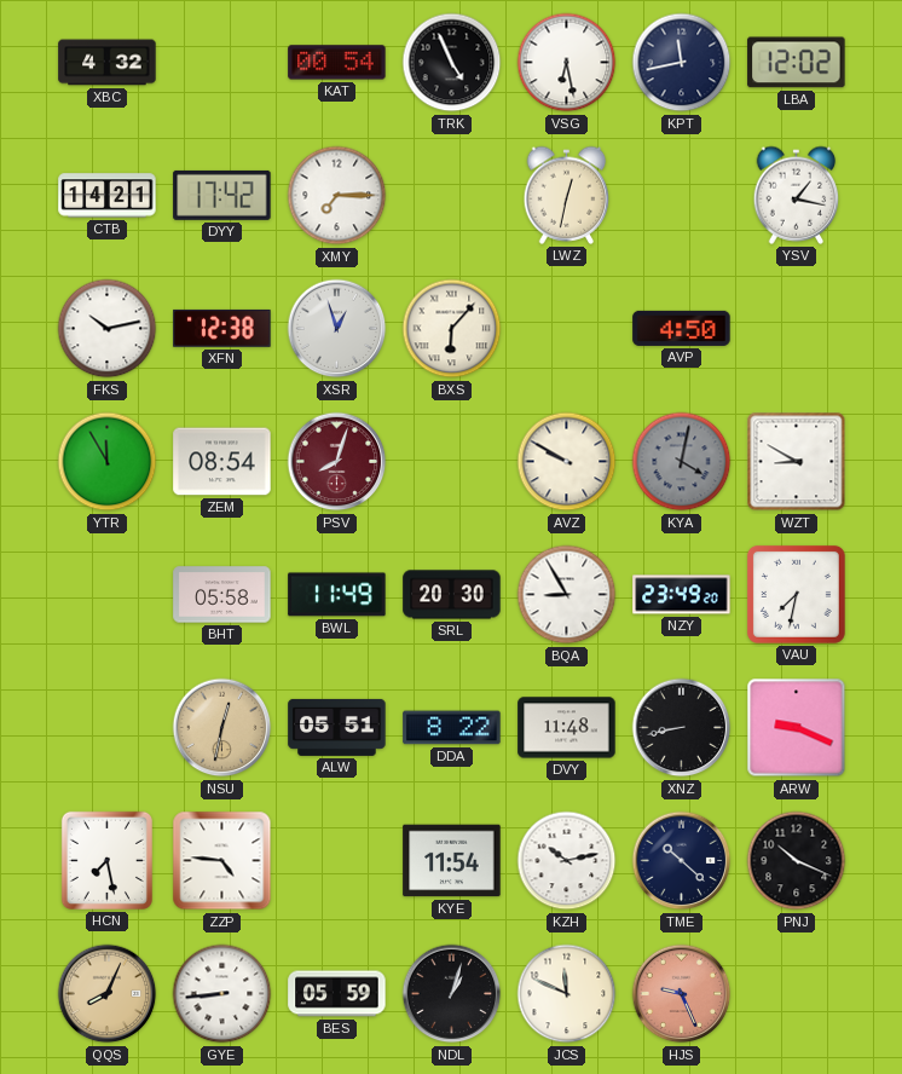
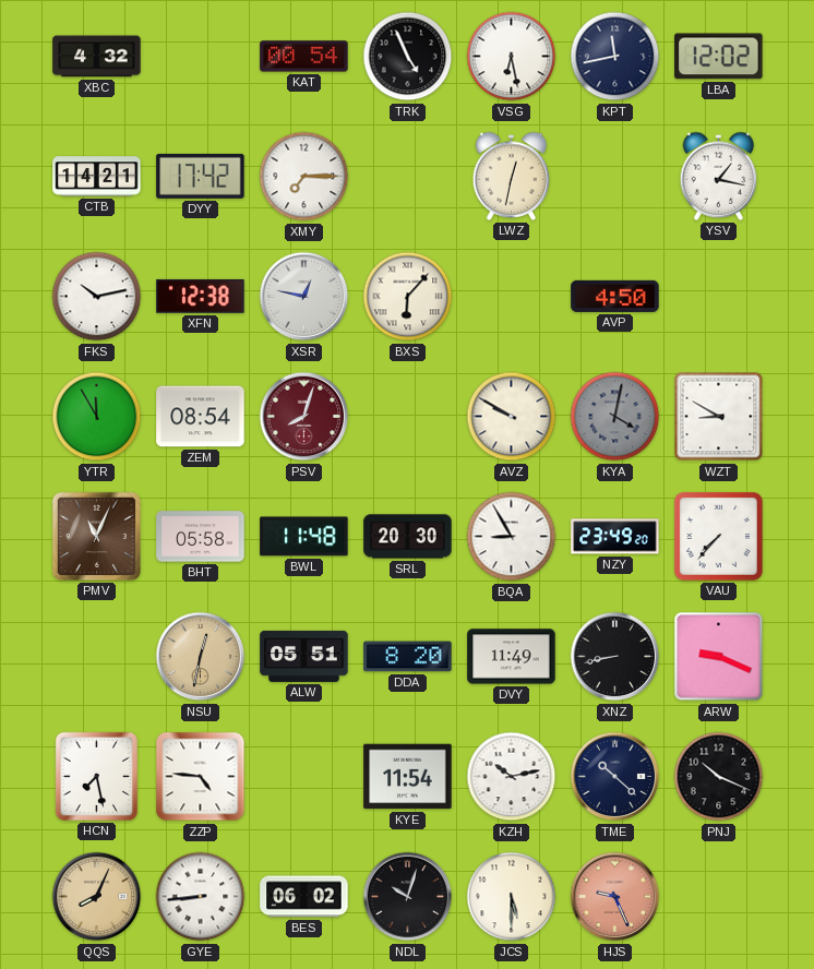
XSR: 12:57 -> 12:47
PMV: none -> 11:04
BWL: 11:49 -> 11:48
VAU: 7:32 -> 7:37
DDA: 8:22 -> 8:20
DVY: 11:48 -> 11:49
BES: 05:59 -> 06:02
NDL: 1:03 -> 10:03
JCS: 11:49 -> 5:30
